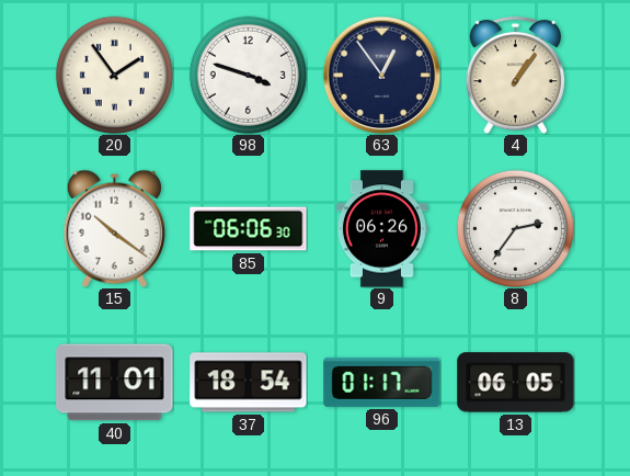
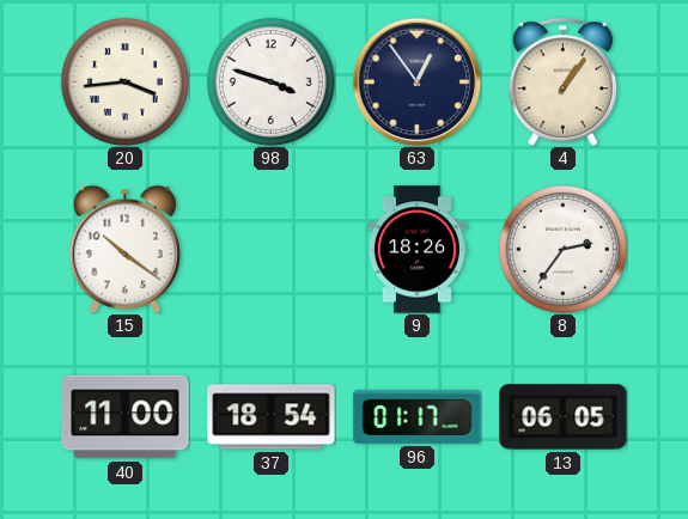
20: 1:54 -> 3:44
85: 06:06 -> none
9: 06:26 -> 18:26
40: 11:01 -> 11:00
